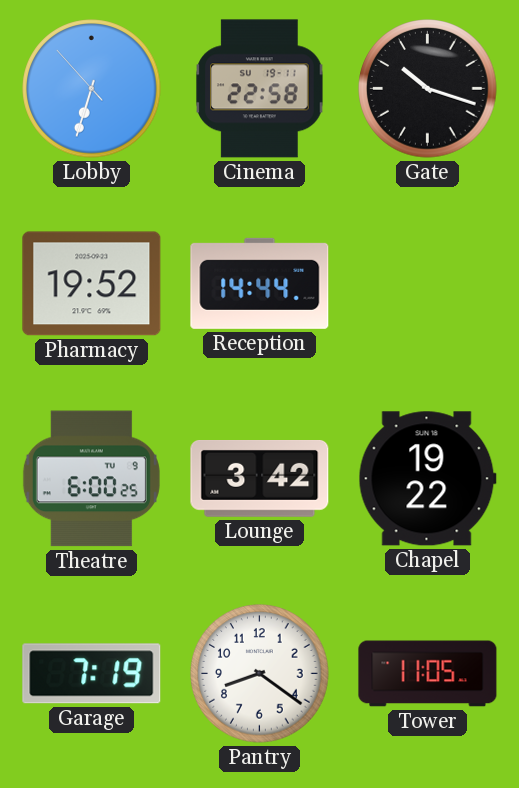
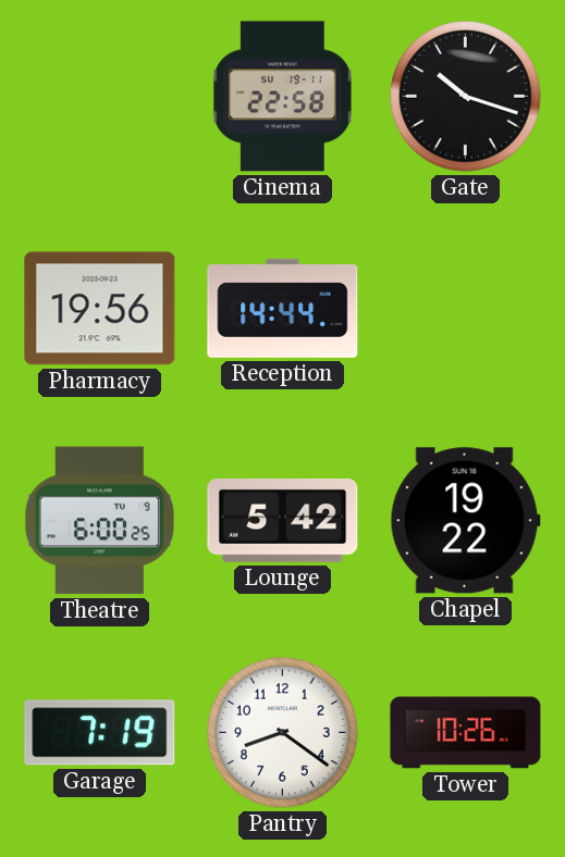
Lobby: 6:32 -> none
Pharmacy: 19:52 -> 19:56
Lounge: 3:42 -> 5:42
Tower: 11:05 -> 10:26
